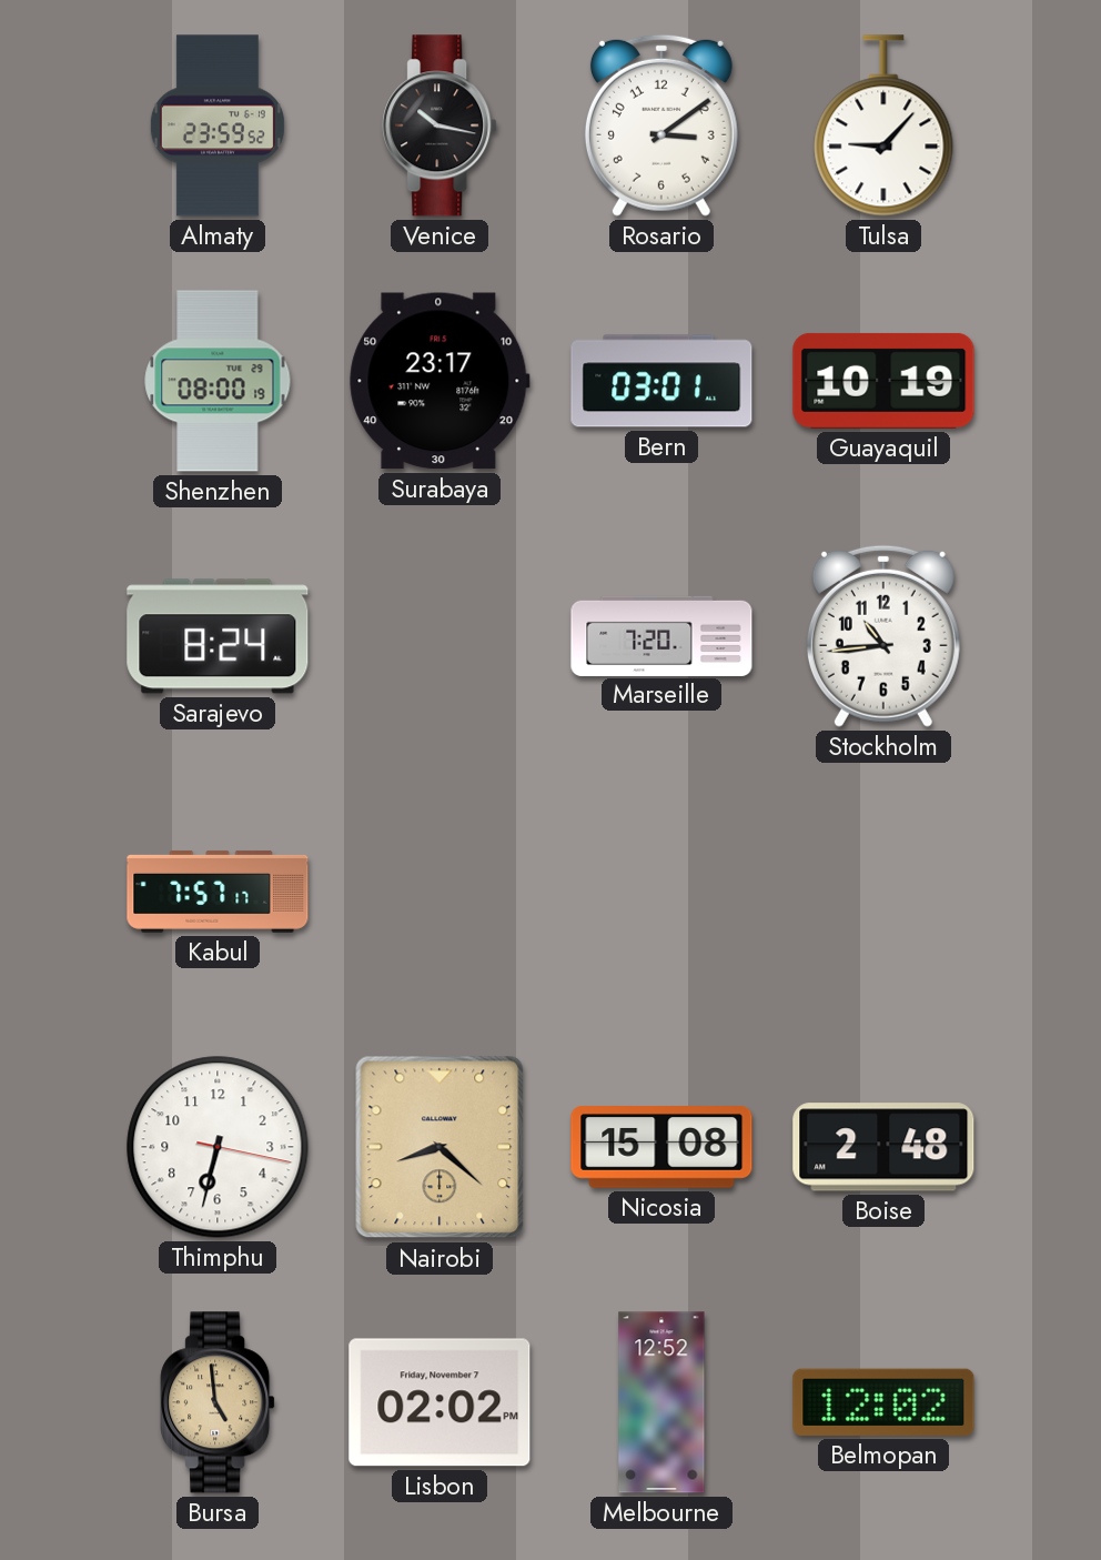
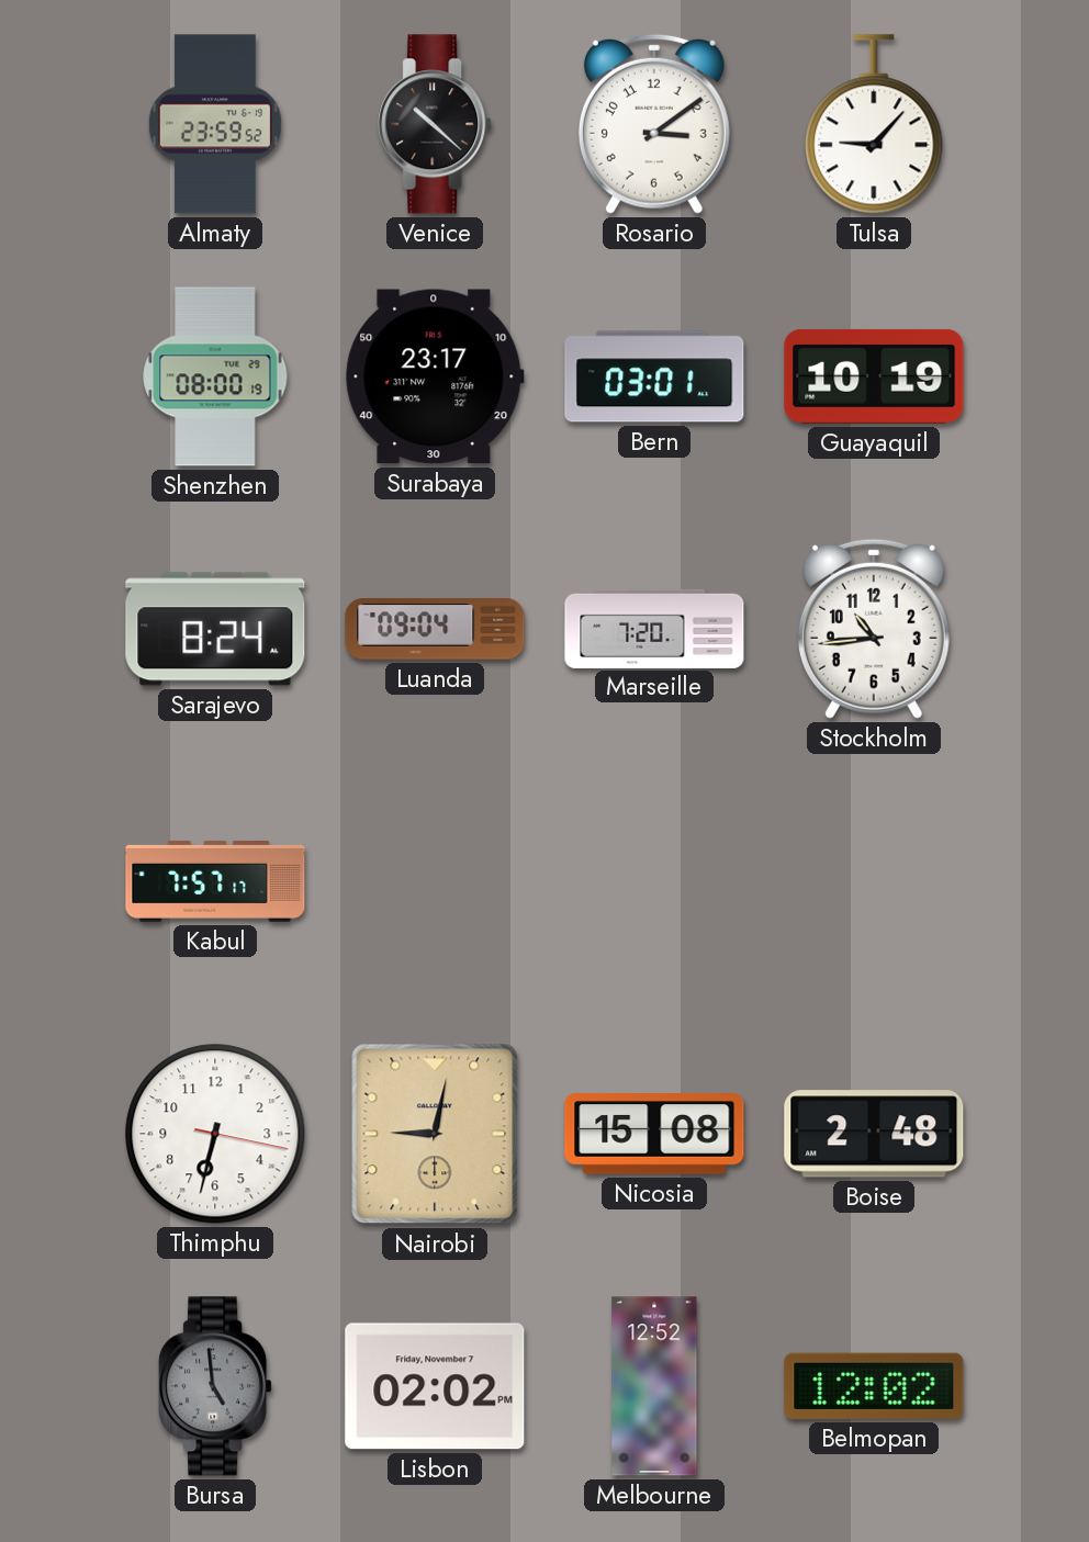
Venice: 10:17 -> 10:22
Luanda: none -> 09:04
Nairobi: 8:22 -> 9:02
Bursa dial: champagne -> grey
